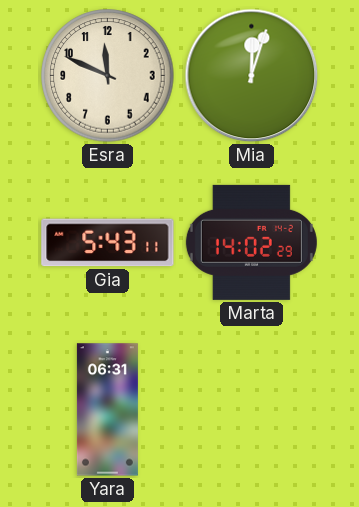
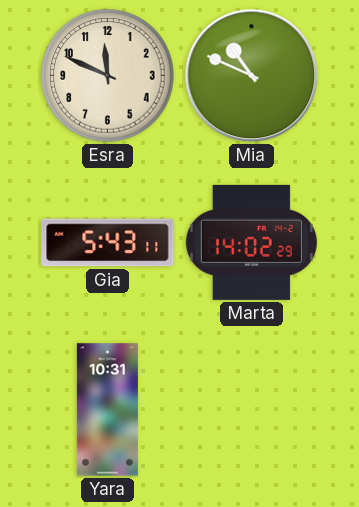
Mia: 12:03 -> 10:49
Yara: 06:31 -> 10:31
